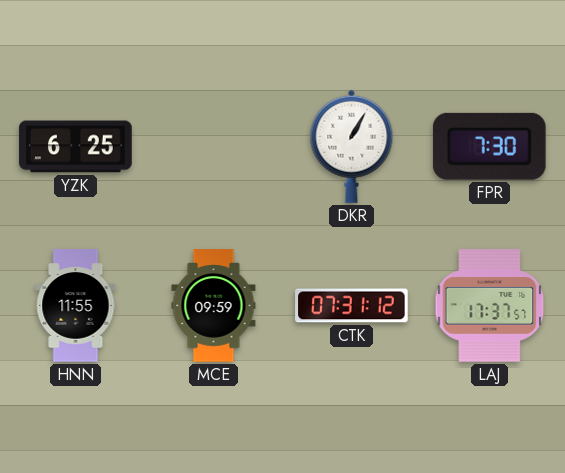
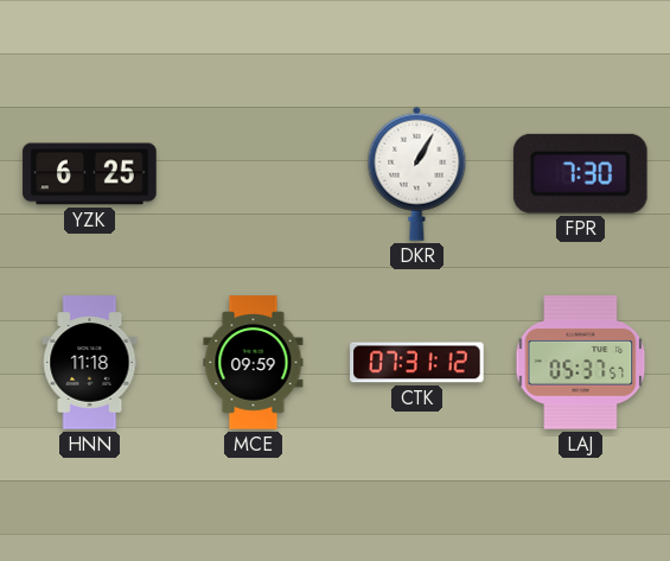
HNN: 11:55 -> 11:18
LAJ: 17:37 -> 05:37
